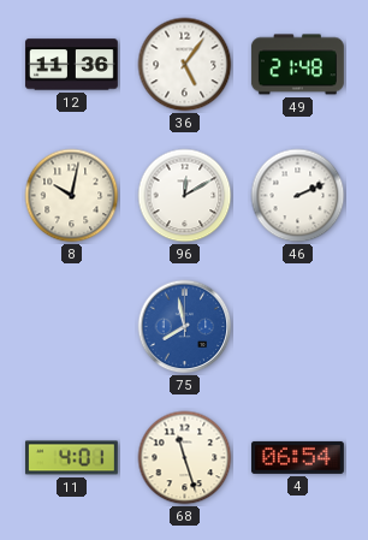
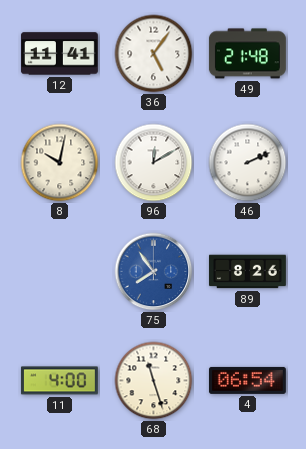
12: 11:36 -> 11:41
75: 7:58 -> 7:54
89: none -> 8:26
11: 4:01 -> 4:00
